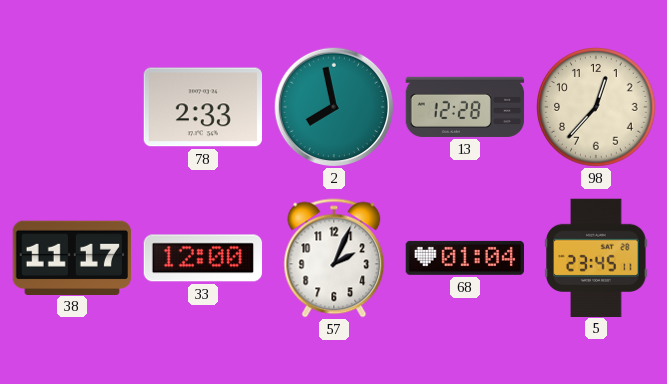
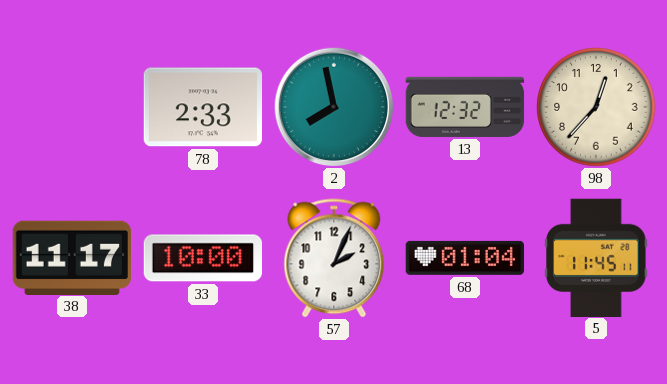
13: 12:28 -> 12:32
33: 12:00 -> 10:00
5: 23:45 -> 11:45
